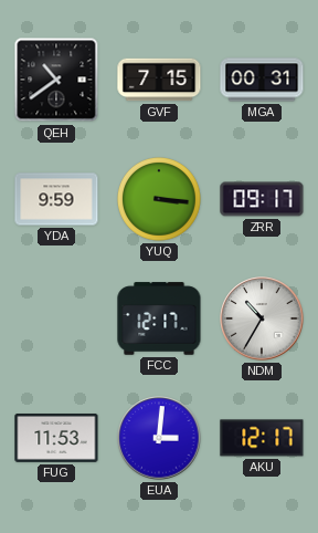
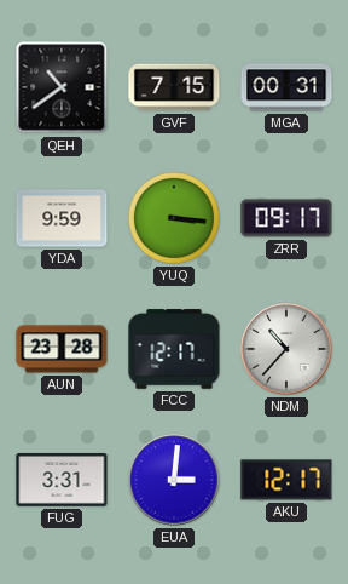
AUN: none -> 23:28
NDM: 10:35 -> 10:37
FUG: 11:53 -> 3:31
